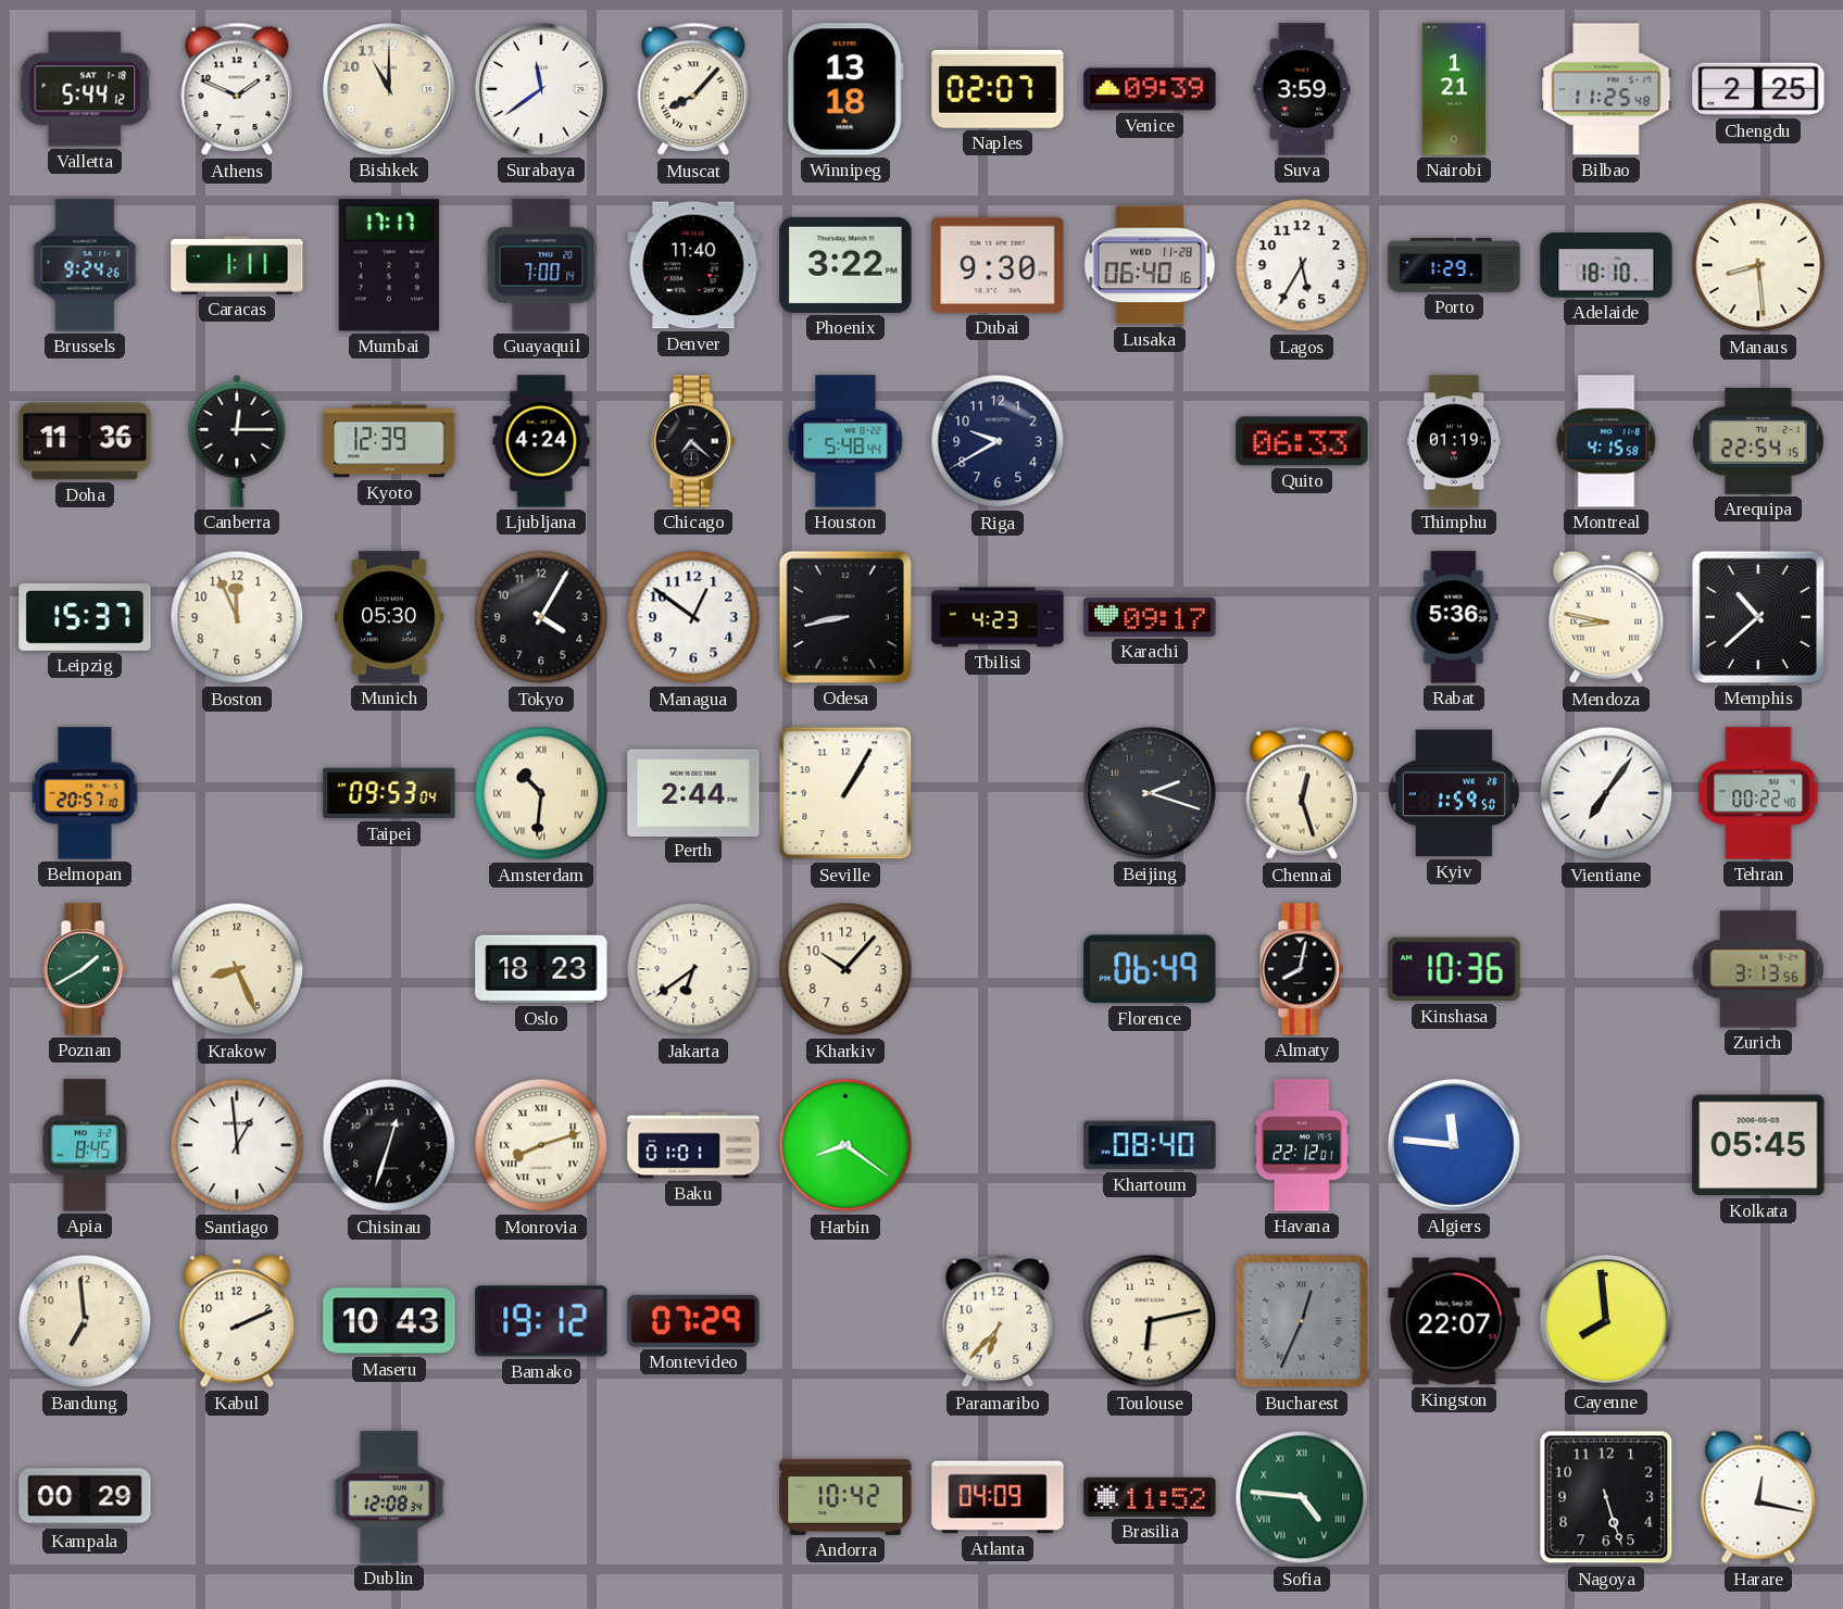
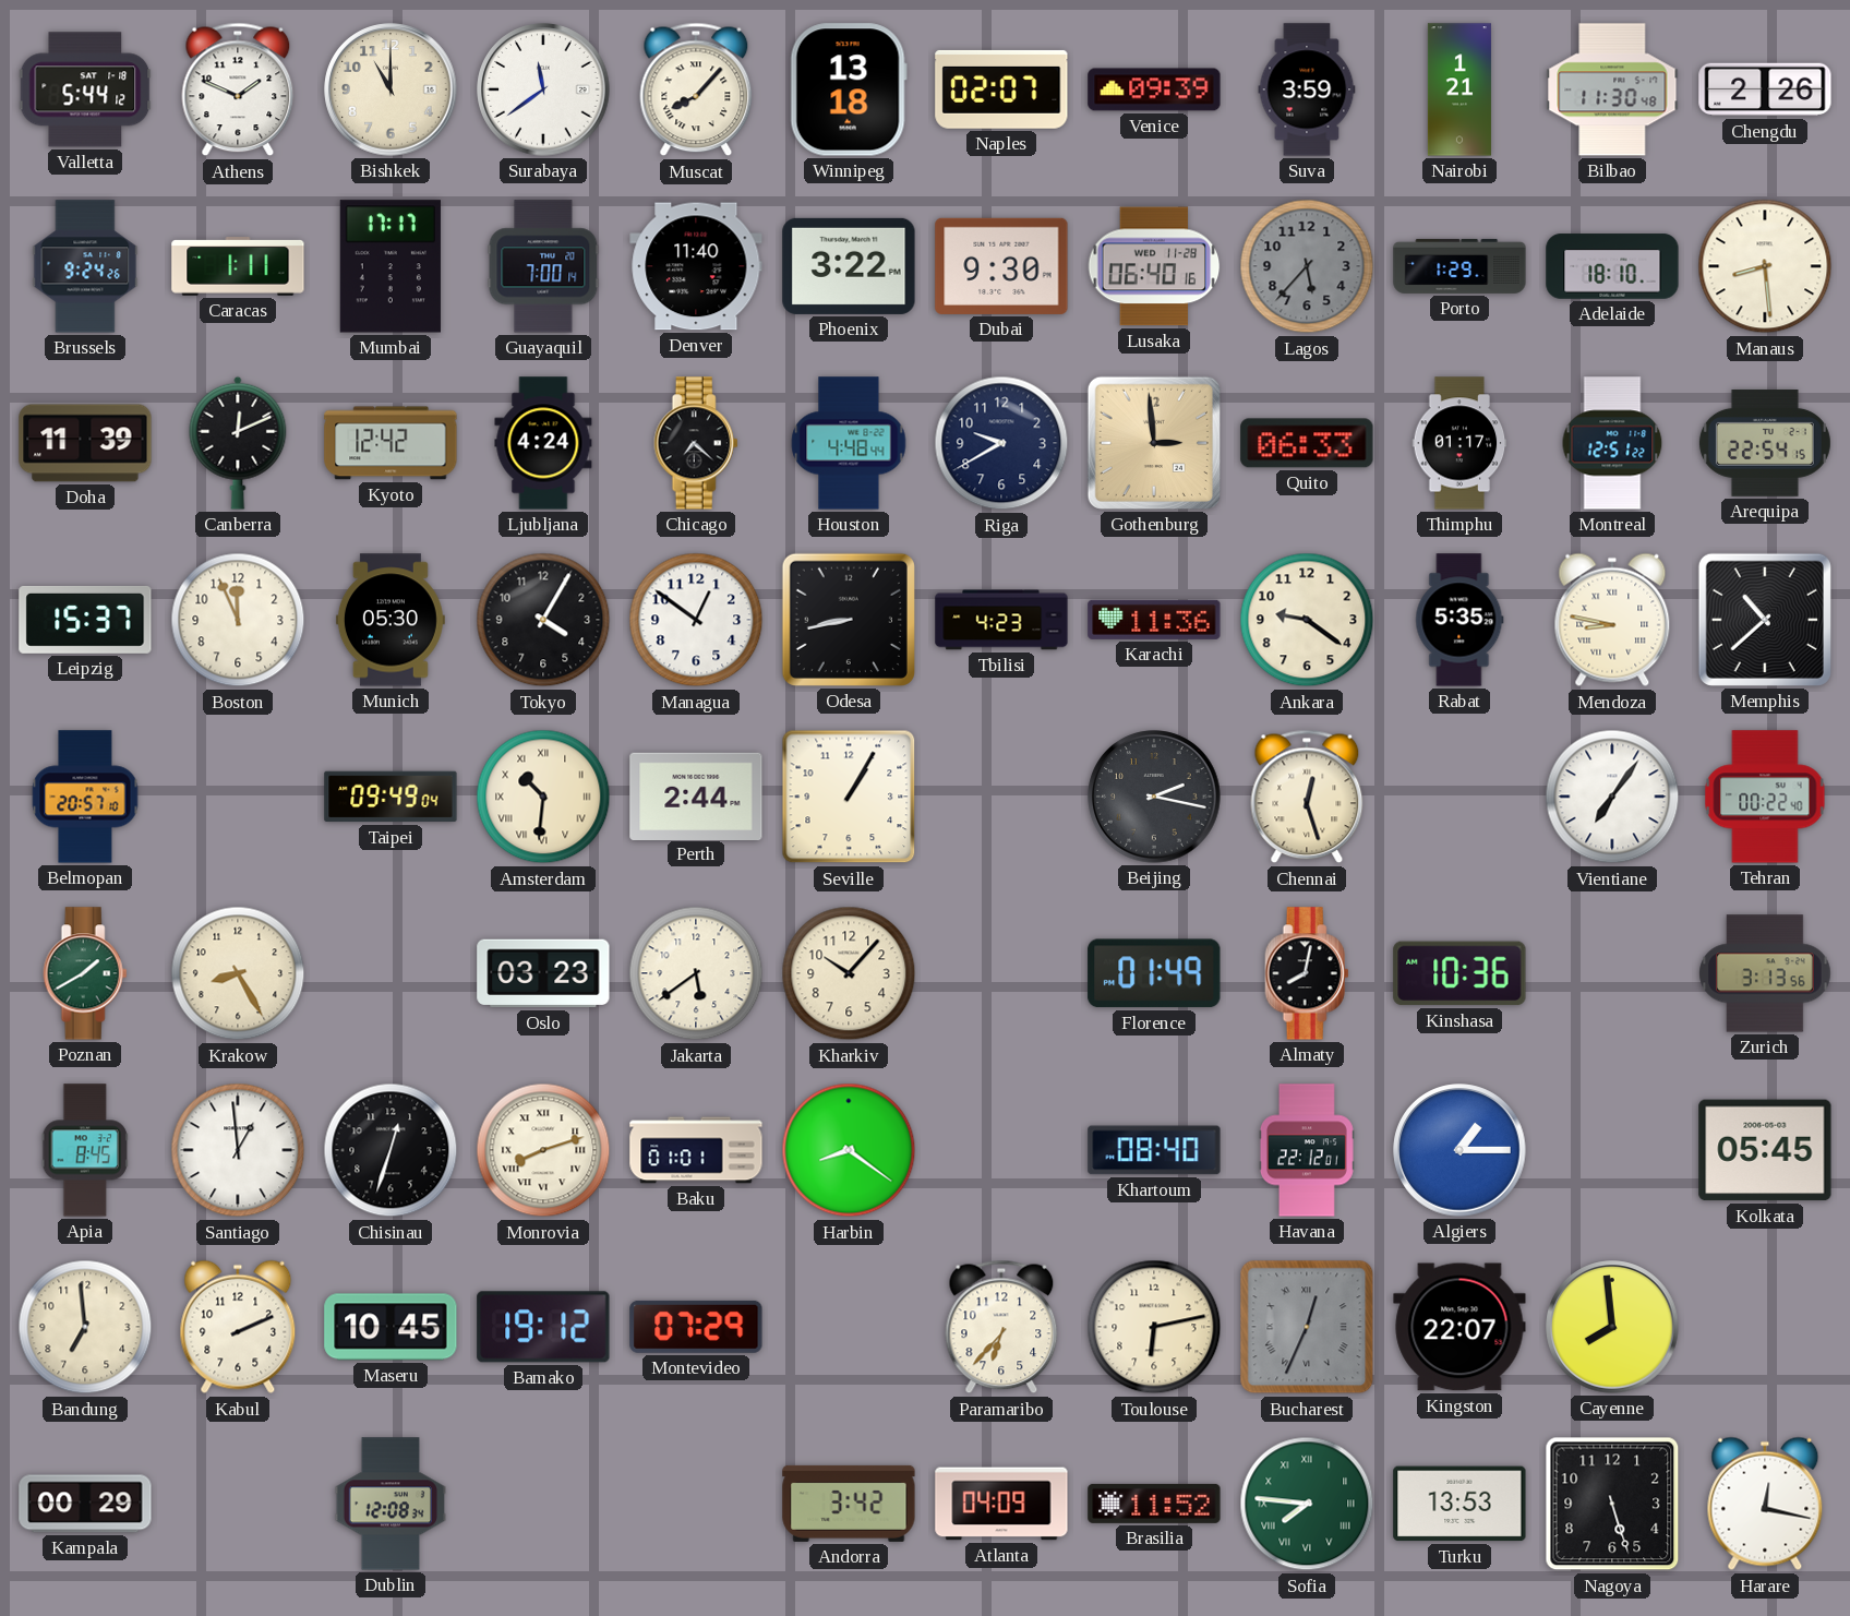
Bilbao: 11:25 -> 11:30
Chengdu: 2:25 -> 2:26
Lagos: 5:35 -> 5:37
Lagos dial: white -> grey
Doha: 11:36 -> 11:39
Canberra: 12:15 -> 12:11
Kyoto: 12:39 -> 12:42
Houston: 5:48 -> 4:48
Gothenburg: none -> 2:59
Thimphu: 01:19 -> 01:17
Montreal: 4:15 -> 12:51
Karachi: 09:17 -> 11:36
Ankara: none -> 9:21
Rabat: 5:36 -> 5:35
Taipei: 09:53 -> 09:49
Beijing: 2:18 -> 2:17
Kyiv: 1:59 -> none
Krakow: 8:26 -> 8:25
Oslo: 18:23 -> 03:23
Jakarta: 6:39 -> 5:39
Florence: 06:49 -> 01:49
Algiers: 11:46 -> 1:15
Maseru: 10:43 -> 10:45
Andorra: 10:42 -> 3:42
Sofia: 4:46 -> 7:46
Turku: none -> 13:53
